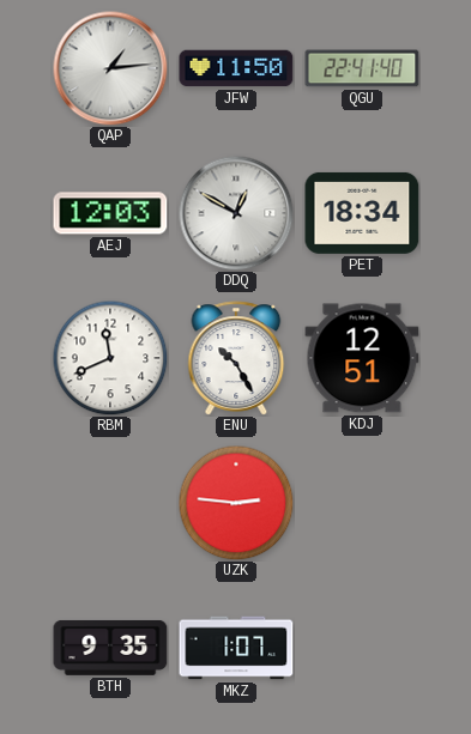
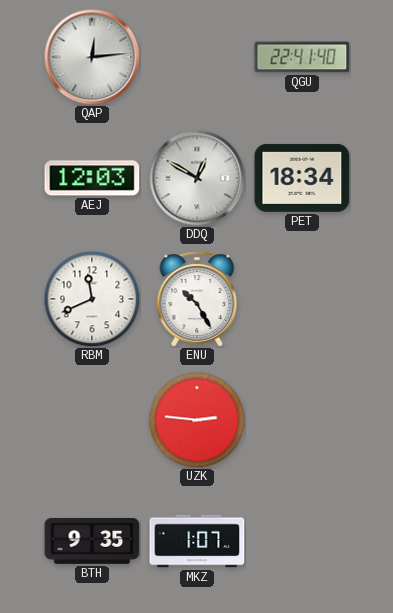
QAP: 1:14 -> 12:14
JFW: 11:50 -> none
KDJ: 12:51 -> none
